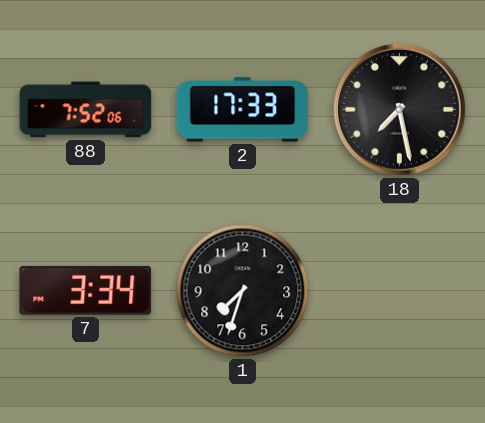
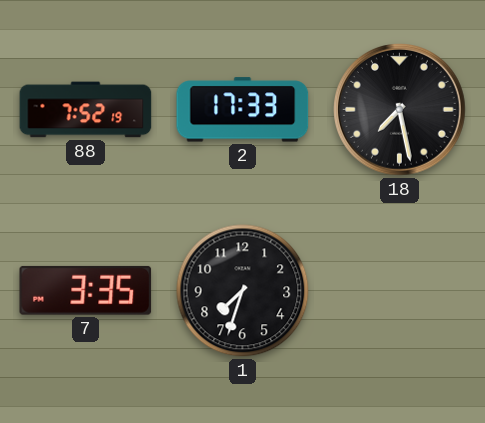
88: 7:52:06 -> 7:52:19
7: 3:34 -> 3:35
